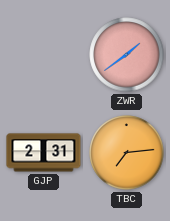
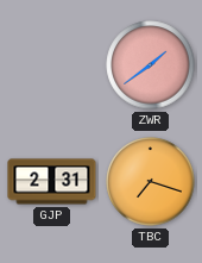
TBC: 7:14 -> 7:18
